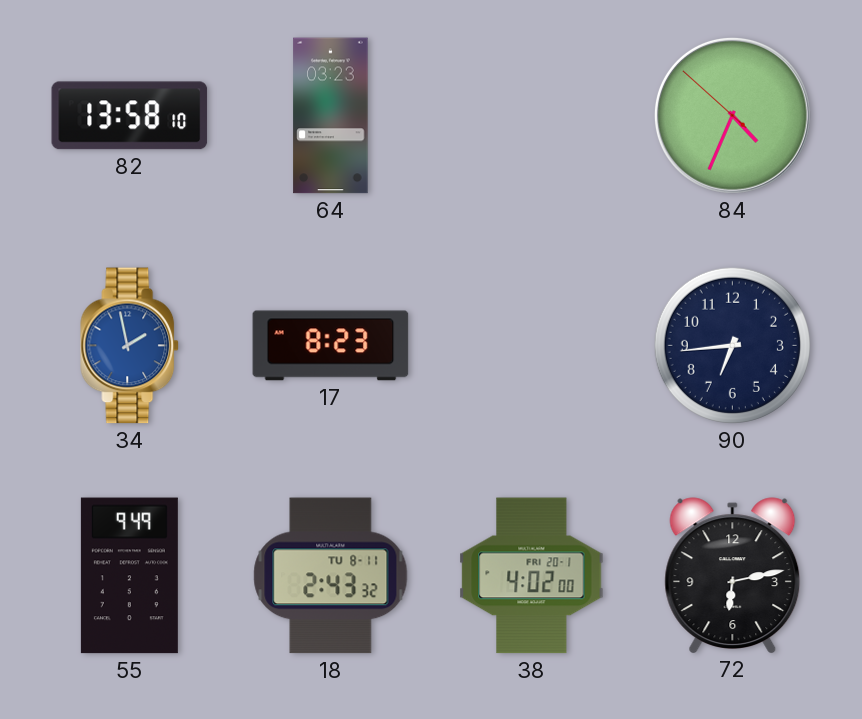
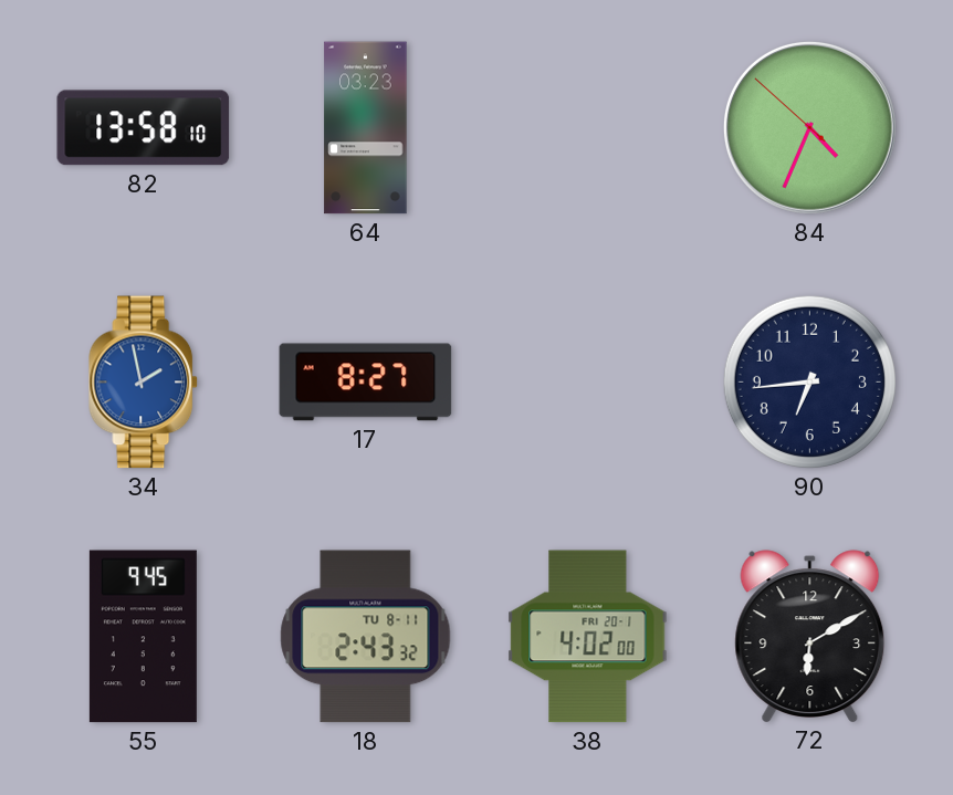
17: 8:23 -> 8:27
55: 9:49 -> 9:45
72: 6:13 -> 6:10
